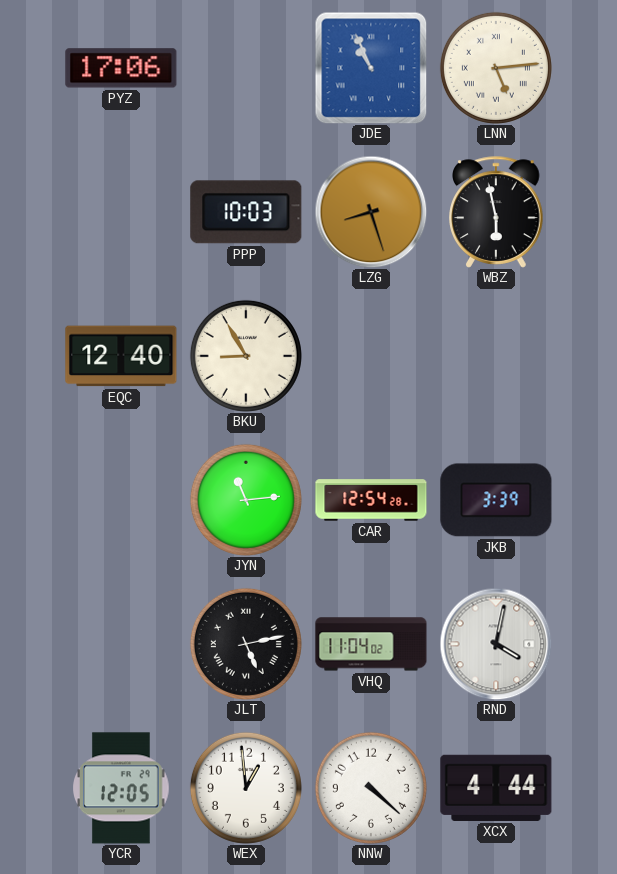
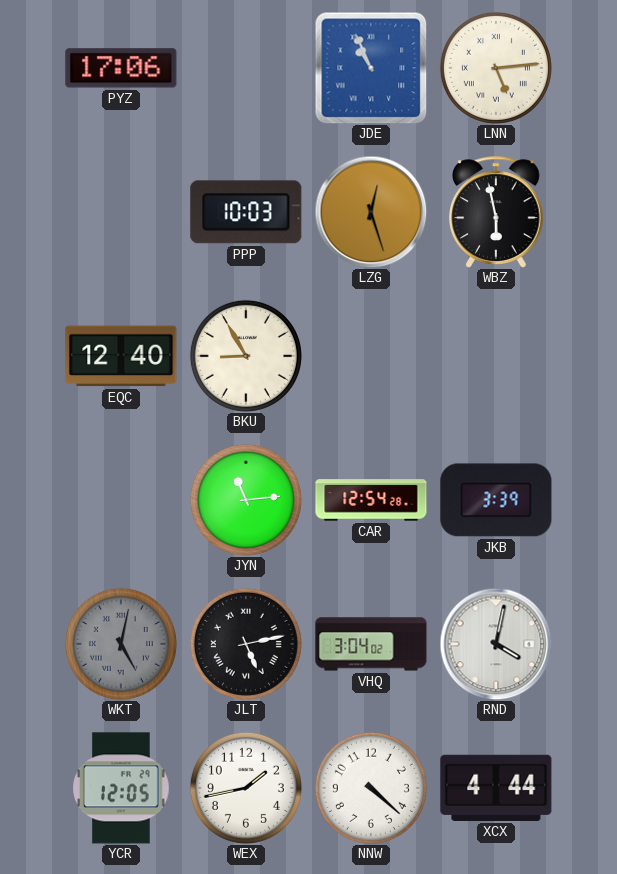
LZG: 8:27 -> 12:27
WKT: none -> 5:02
VHQ: 11:04 -> 3:04
WEX: 12:59 -> 1:43
